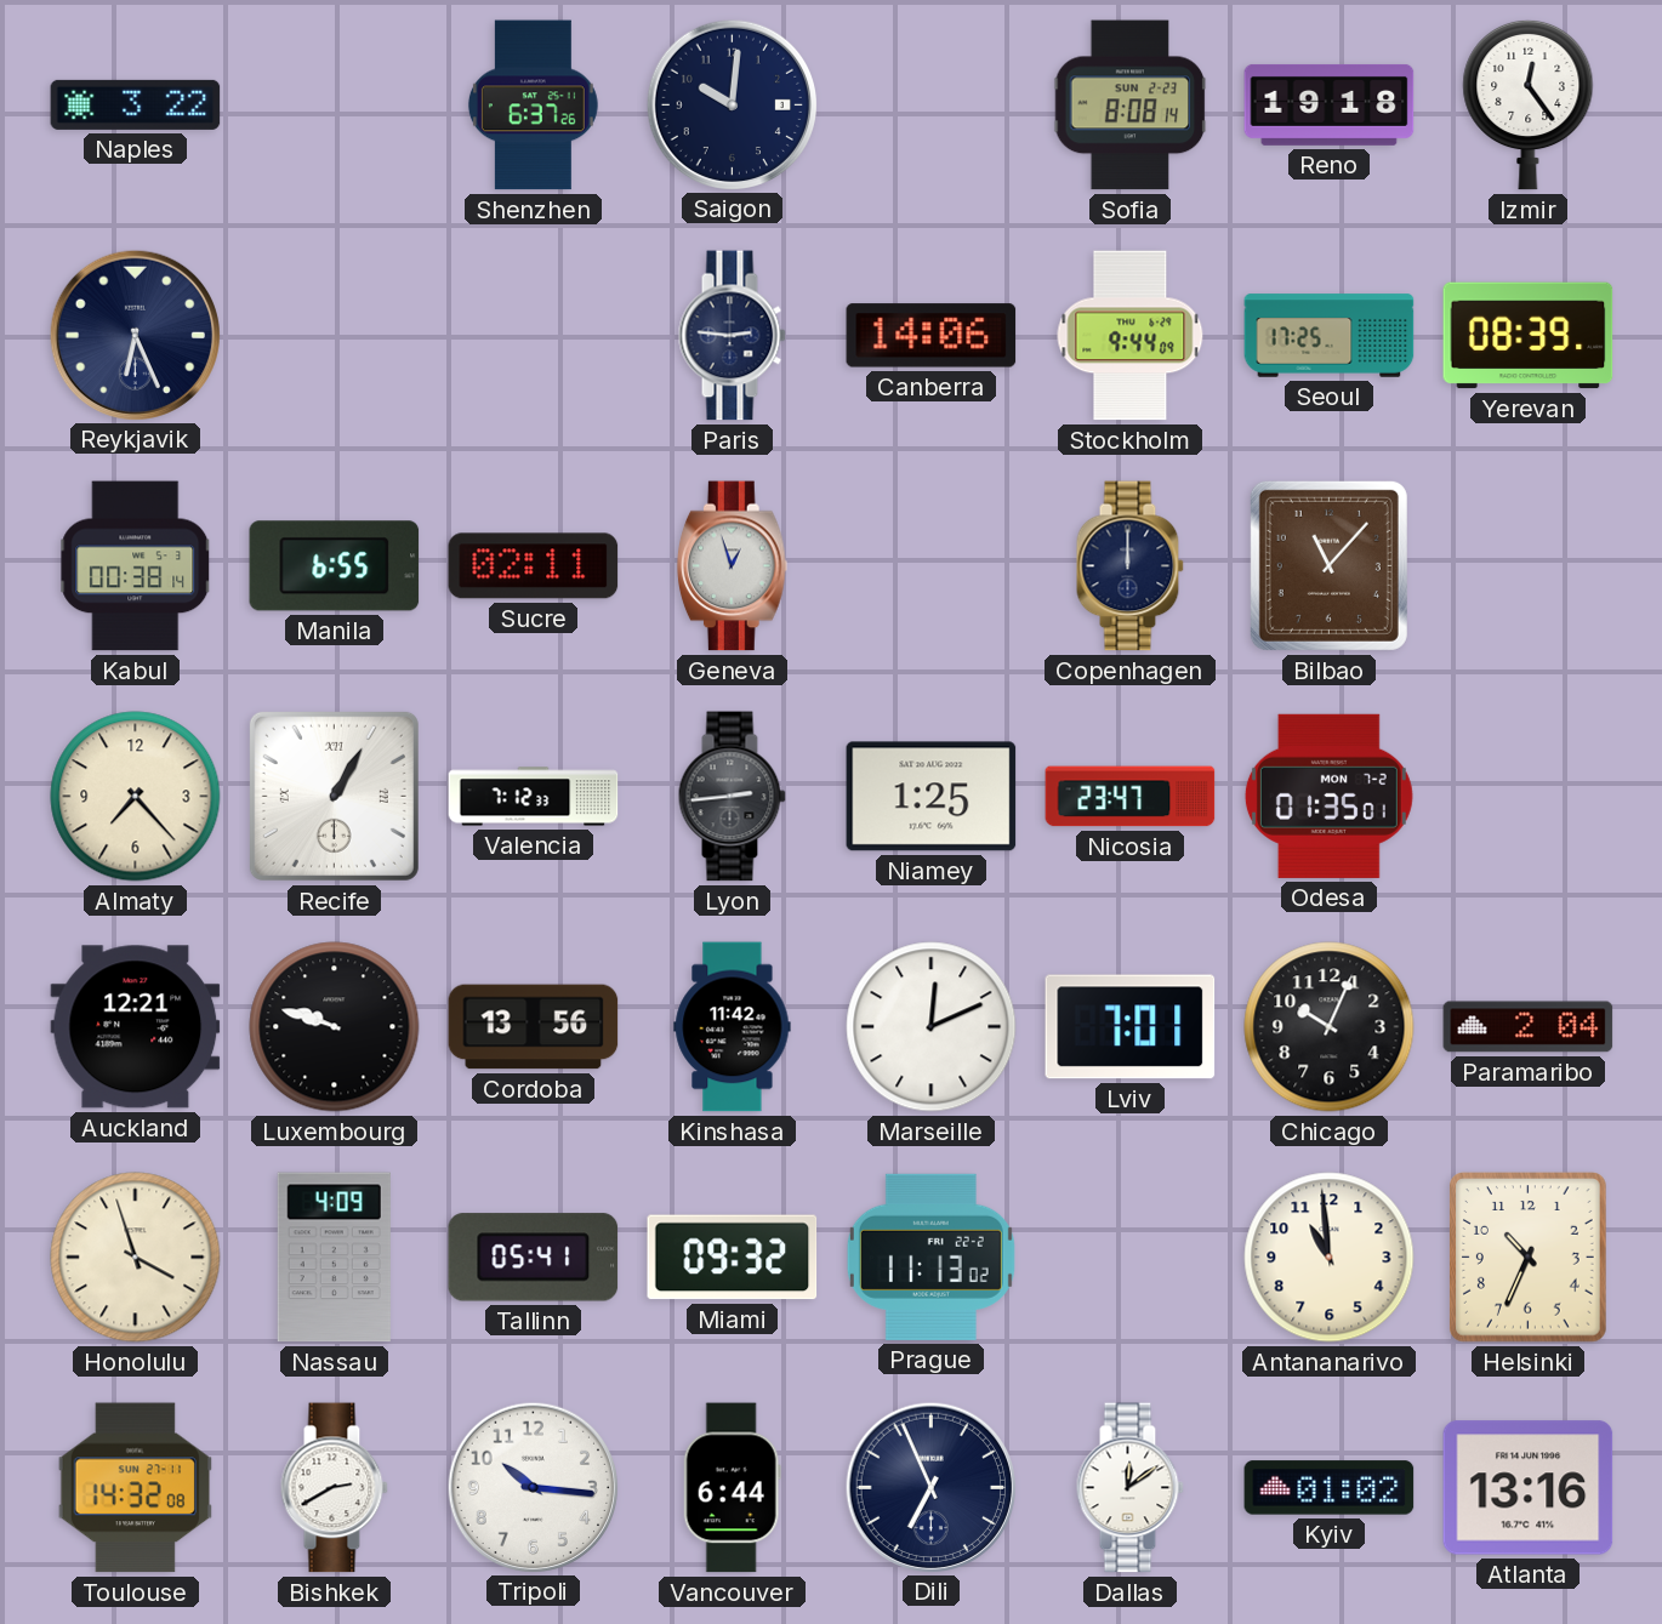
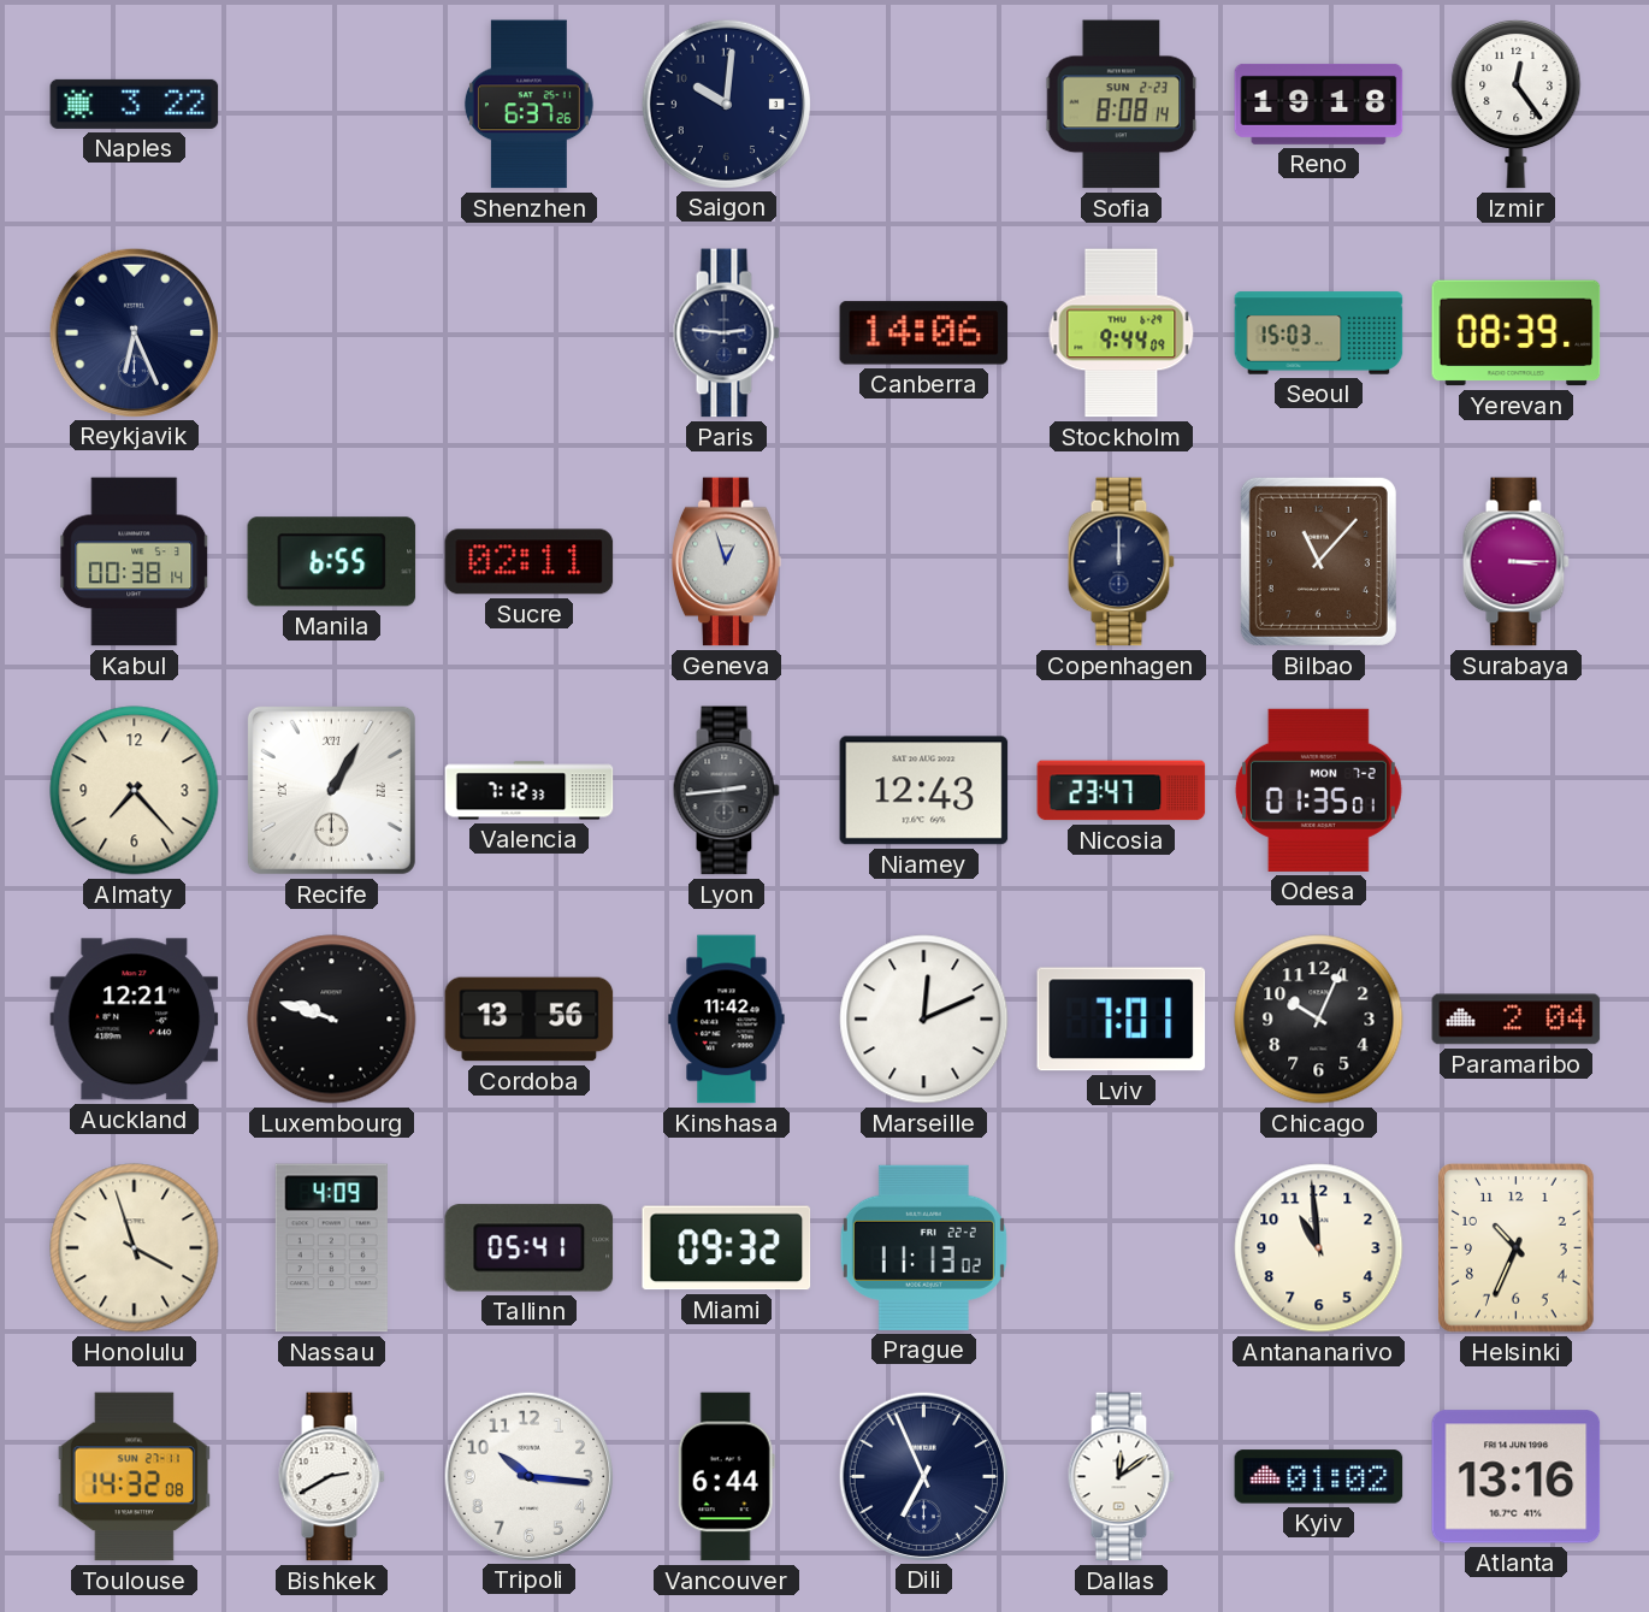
Seoul: 17:25 -> 15:03
Surabaya: none -> 3:15
Niamey: 1:25 -> 12:43
